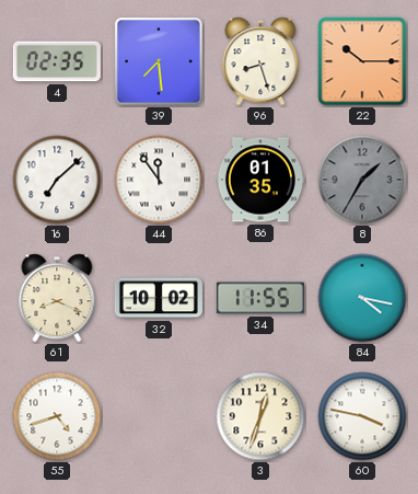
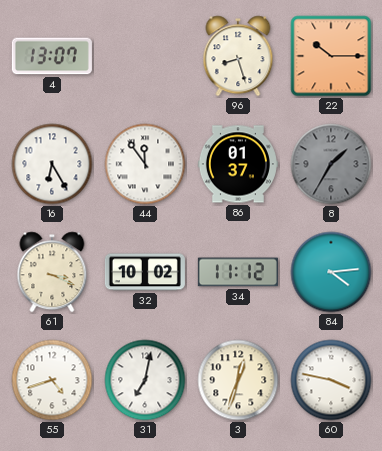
4: 02:35 -> 13:07
39: 7:29 -> none
16: 7:08 -> 6:25
86: 01:35 -> 01:37
61: 8:19 -> 3:19
34: 11:55 -> 11:12
84: 4:17 -> 4:14
31: none -> 7:02
